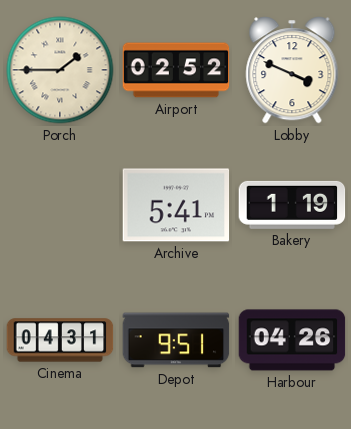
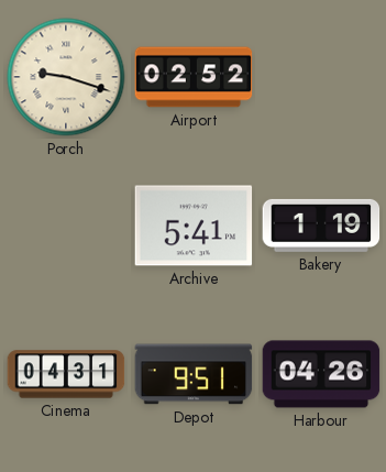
Porch: 1:45 -> 9:18
Lobby: 3:49 -> none
